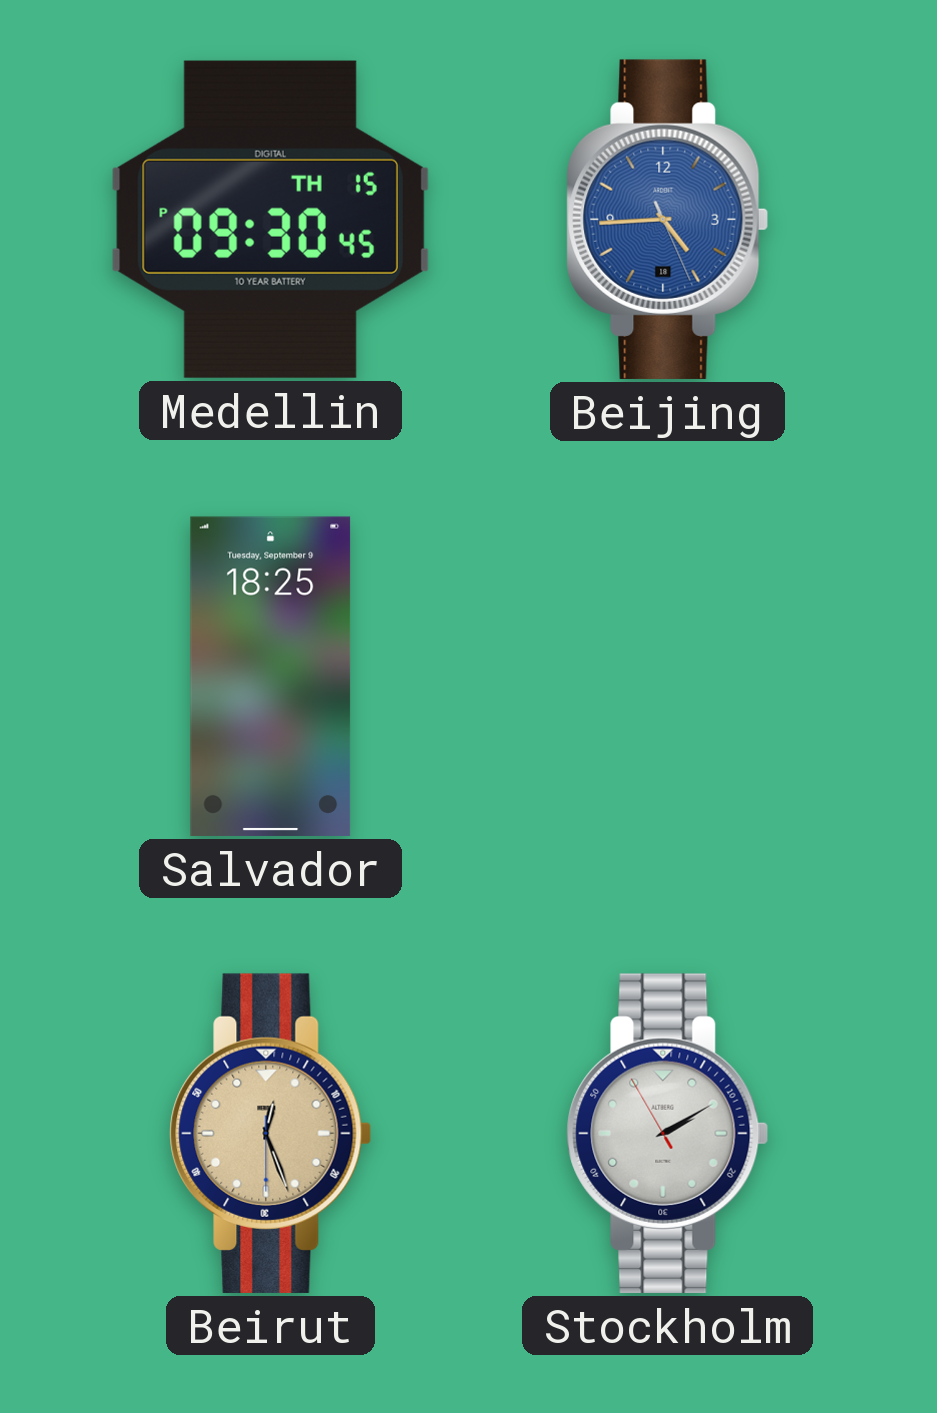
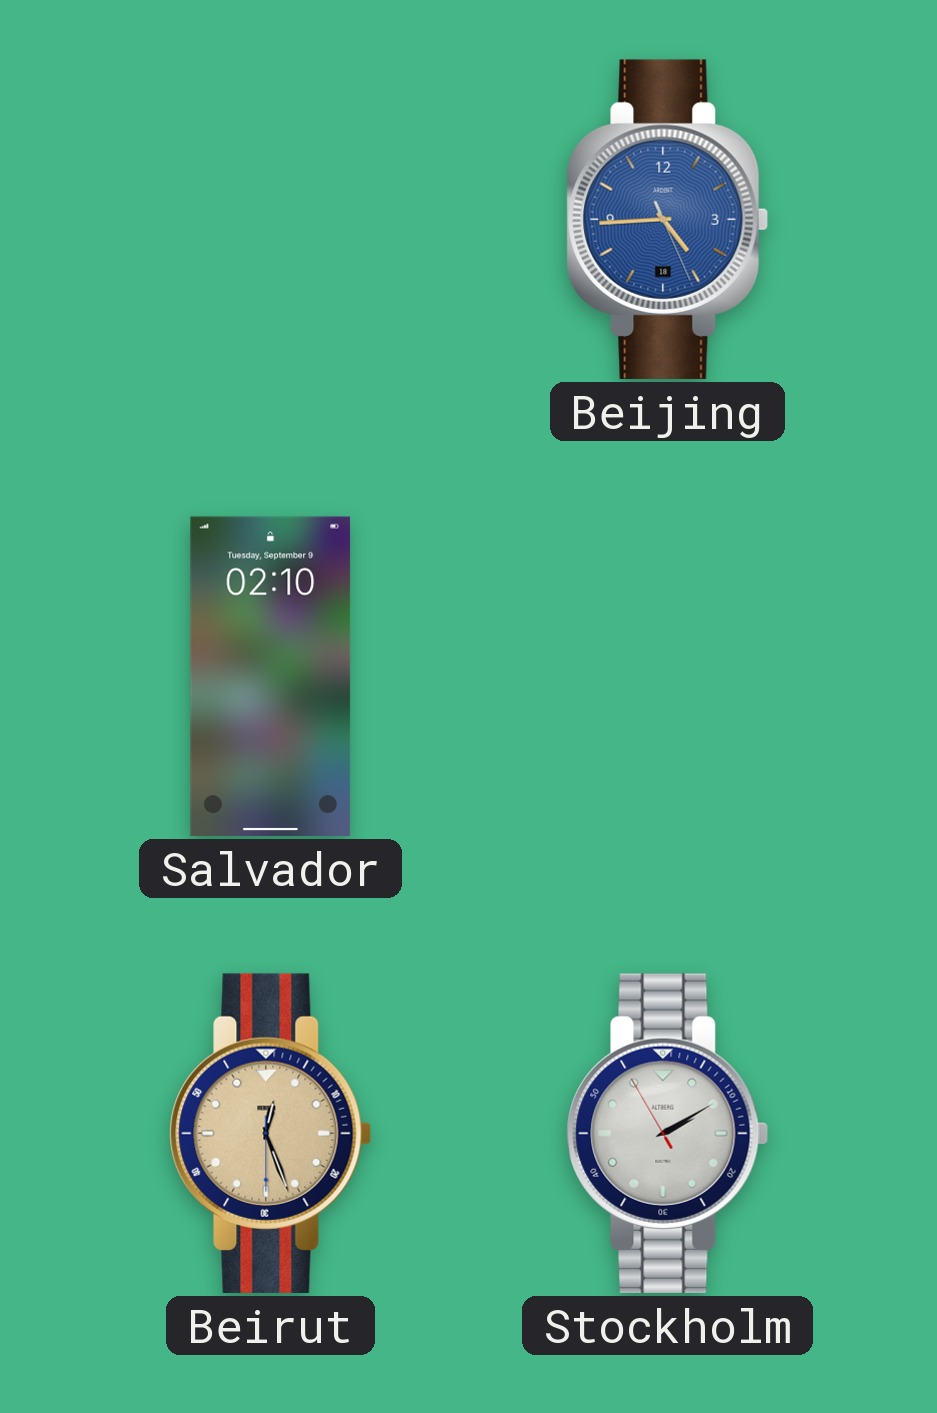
Medellin: 09:30 -> none
Salvador: 18:25 -> 02:10
